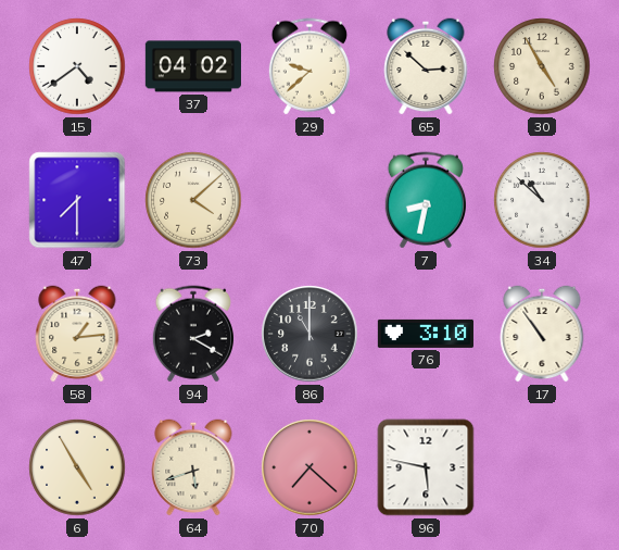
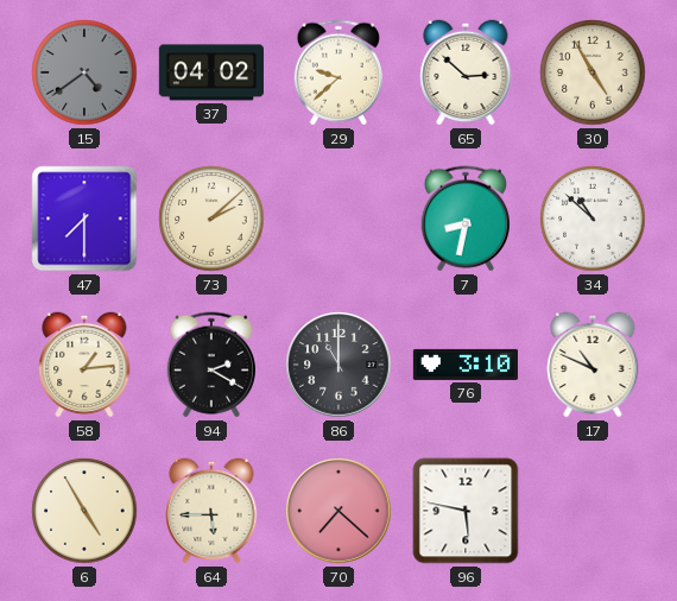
15 dial: white -> grey
73: 4:08 -> 2:08
17: 10:54 -> 10:49
64: 5:42 -> 5:45
